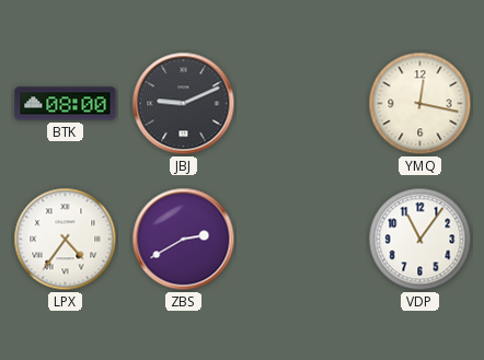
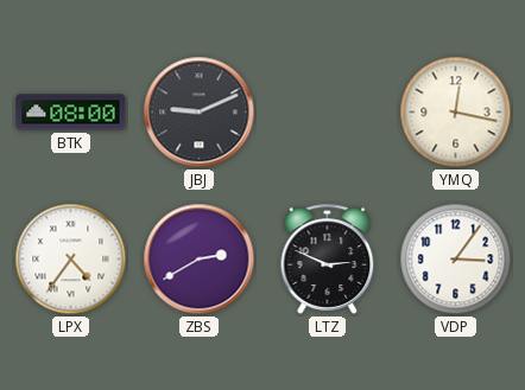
LTZ: none -> 2:49
VDP: 11:06 -> 3:06
